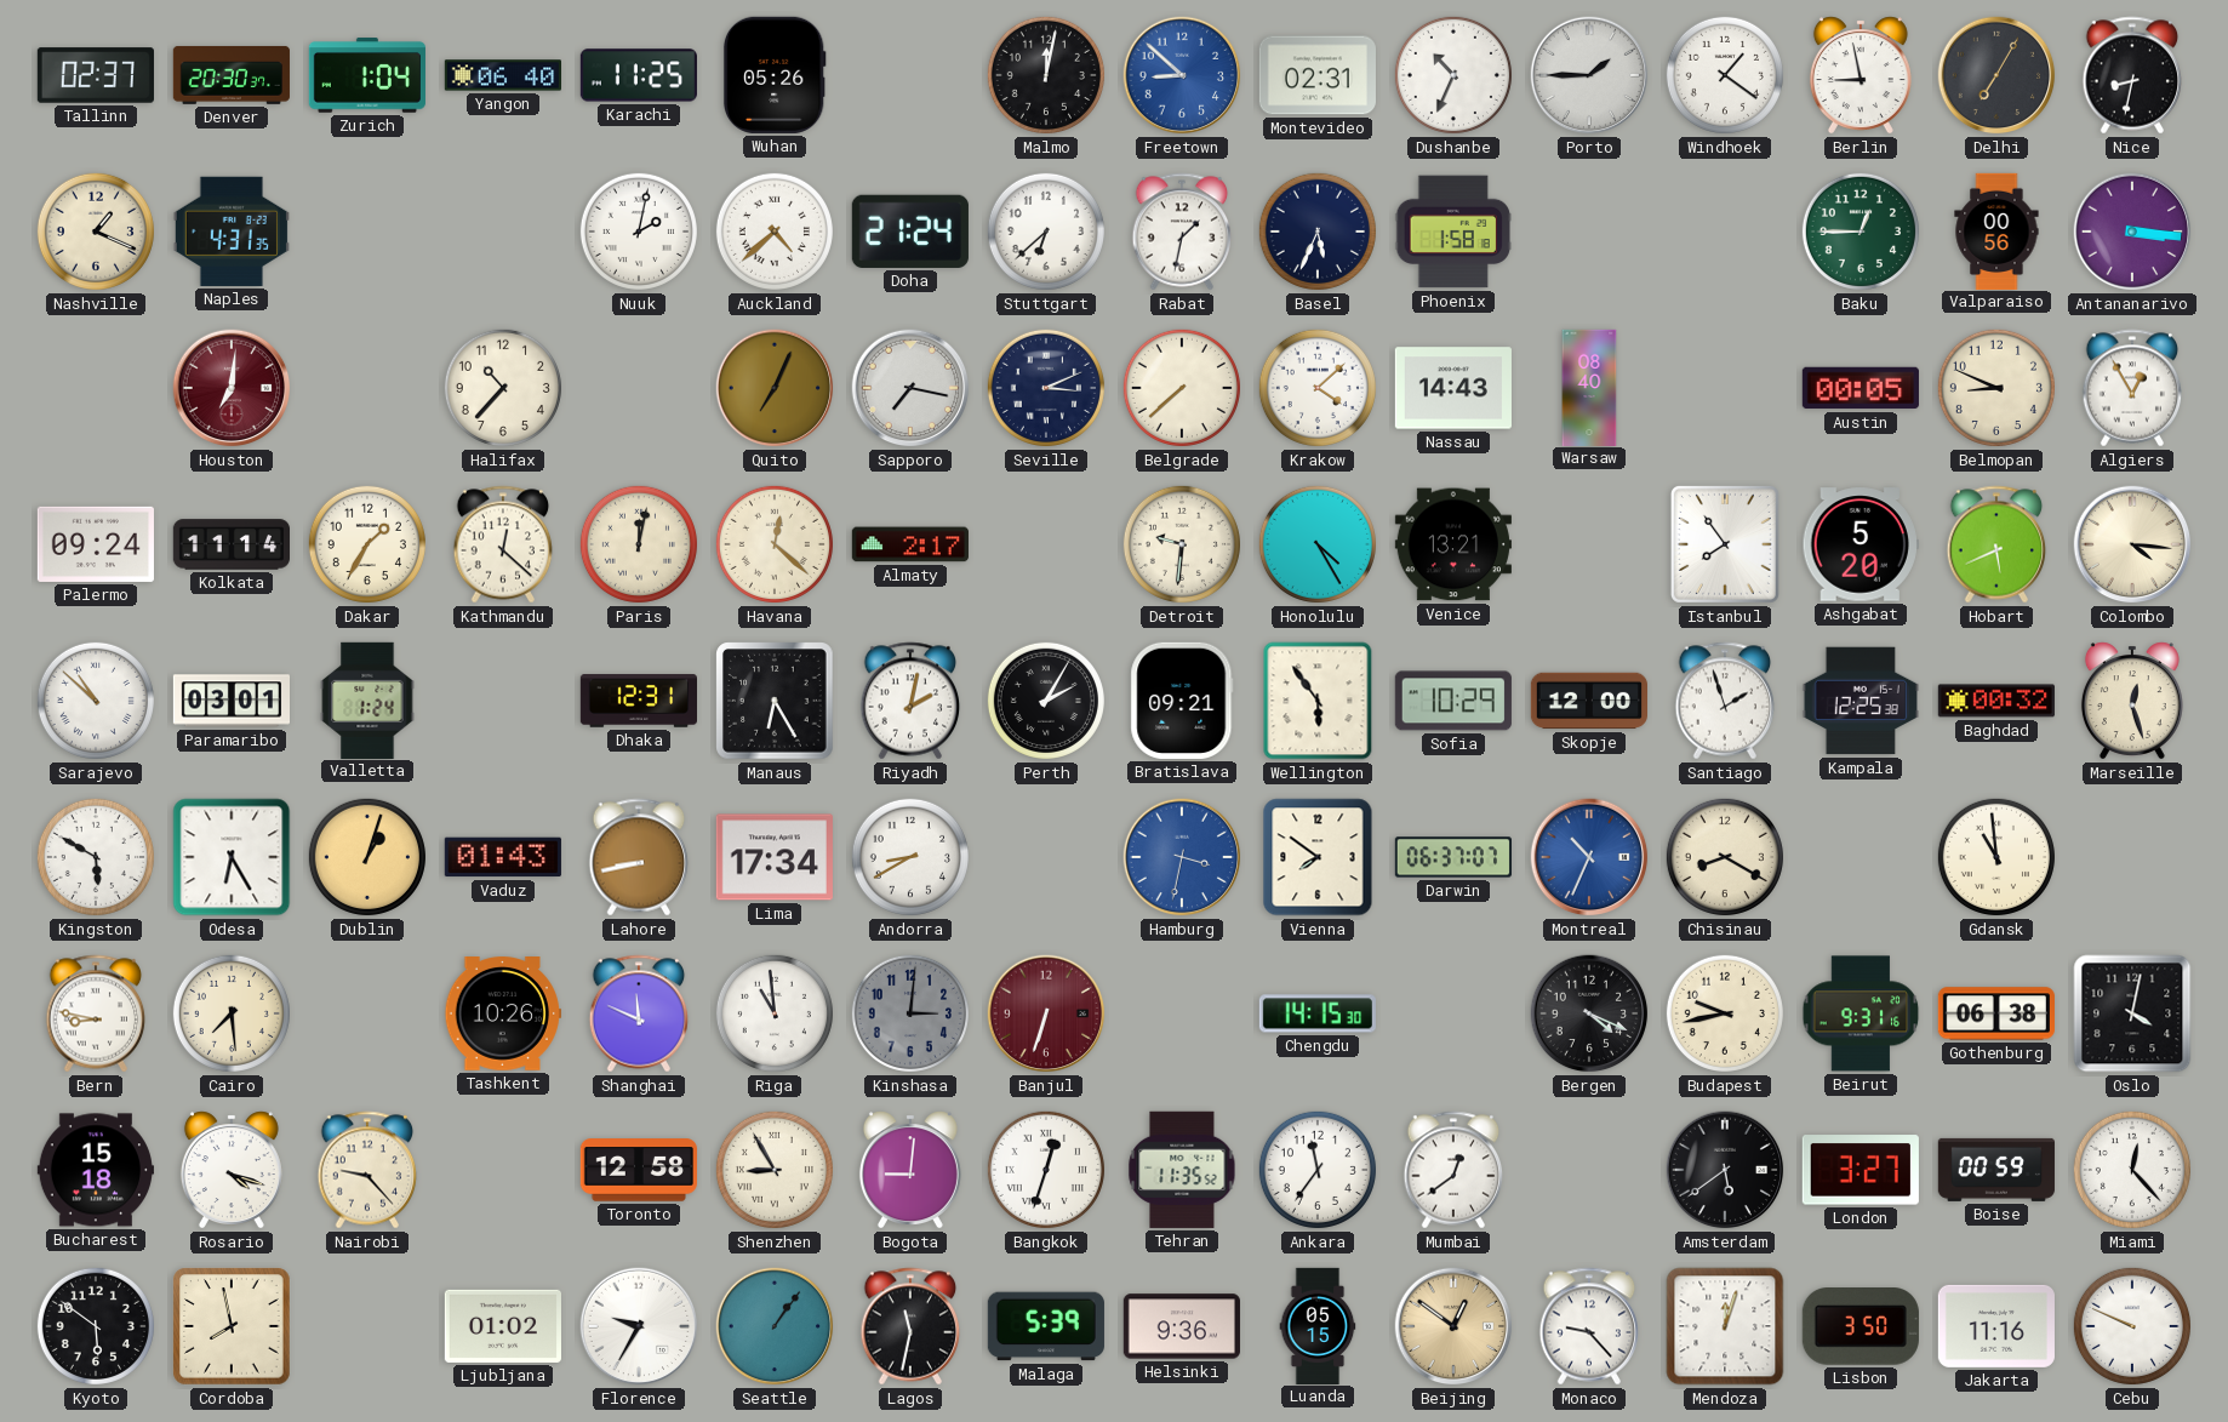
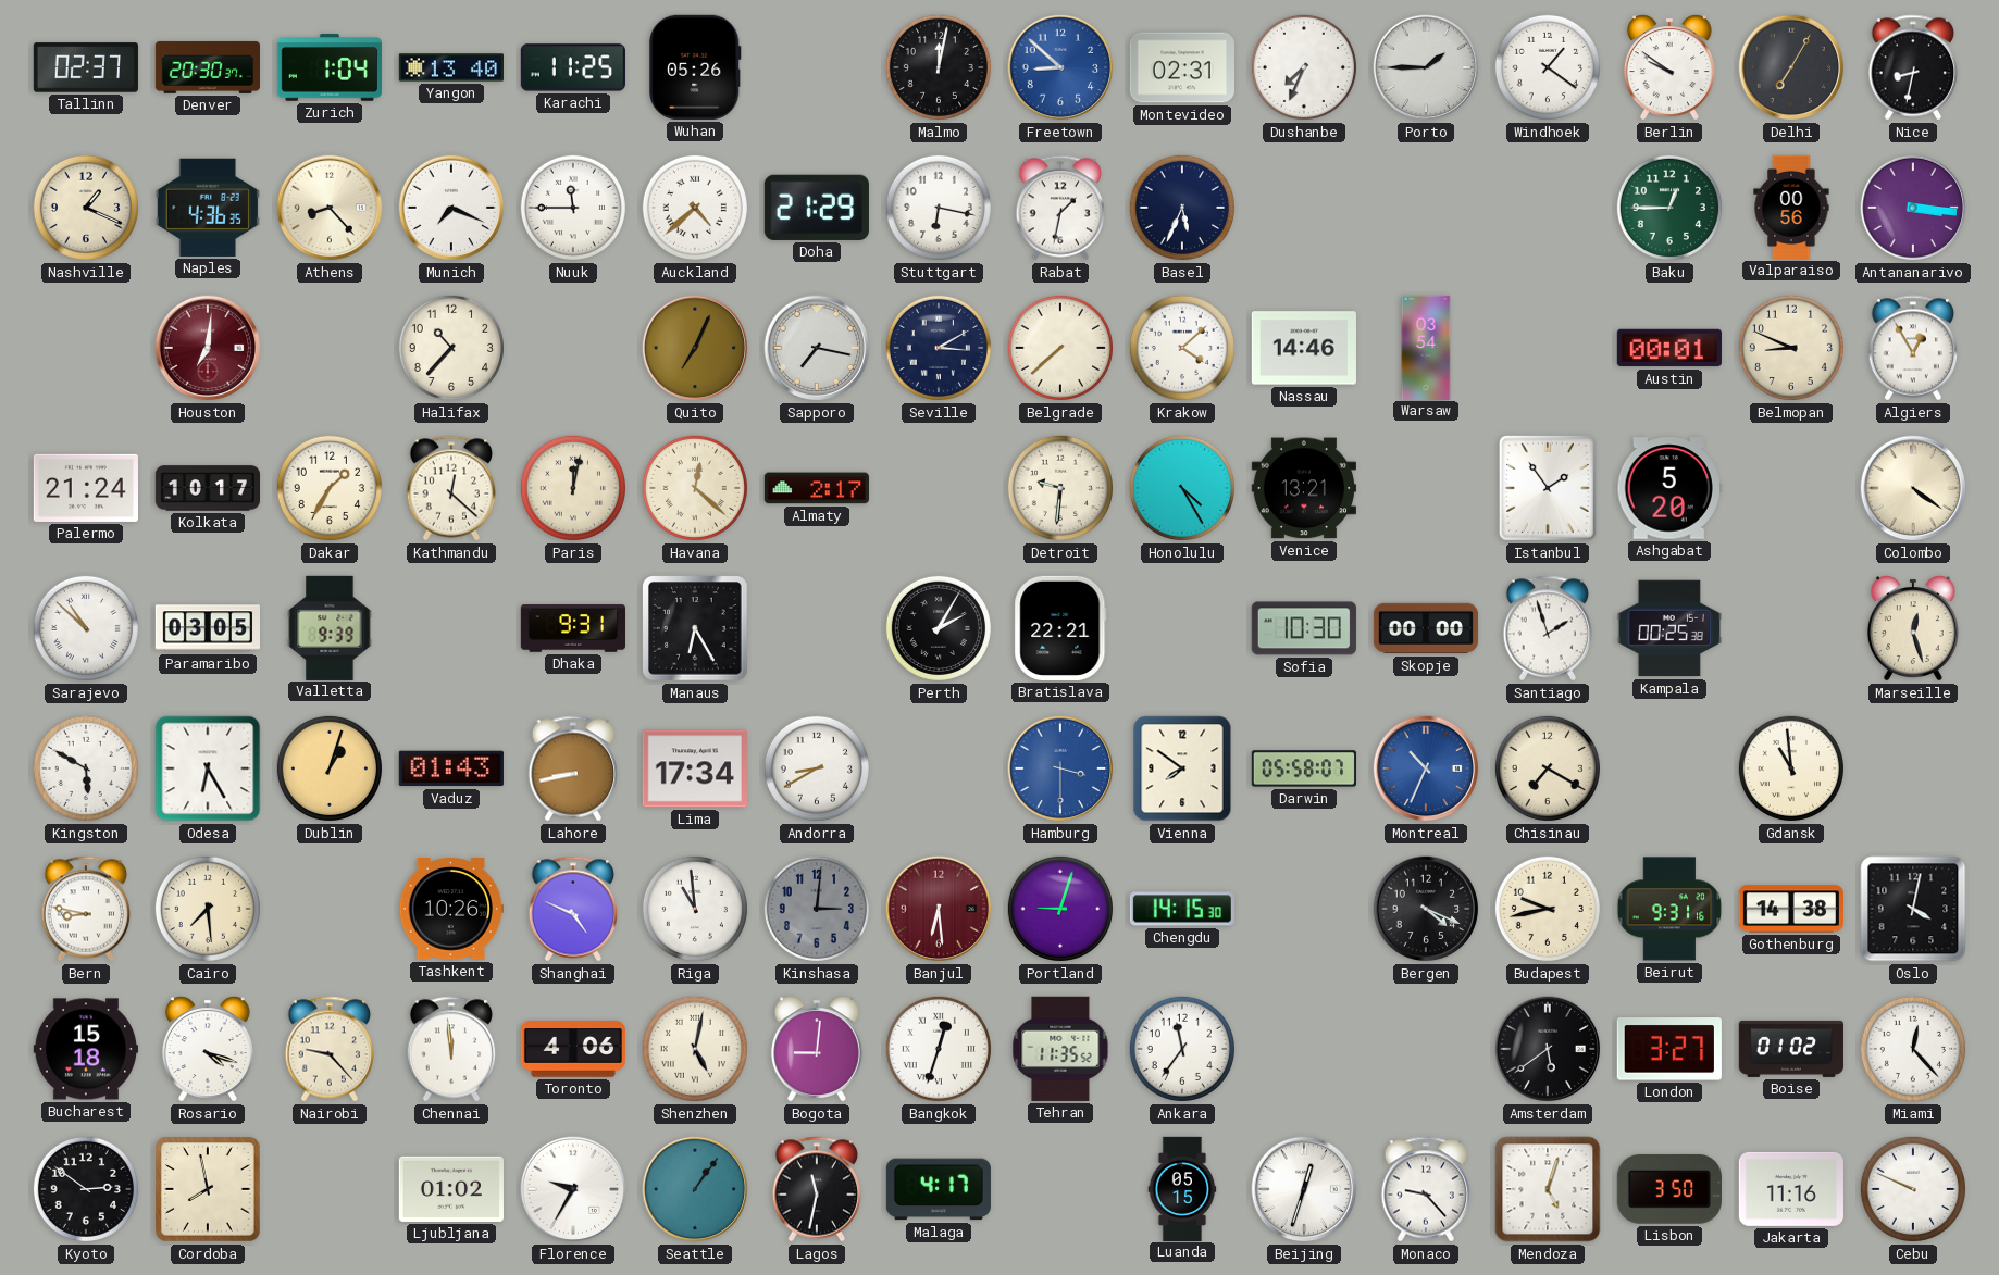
Yangon: 06:40 -> 13:40
Dushanbe: 10:34 -> 7:34
Berlin: 8:58 -> 9:51
Naples: 4:31 -> 4:36
Athens: none -> 8:23
Munich: none -> 7:19
Nuuk: 2:02 -> 11:45
Doha: 21:24 -> 21:29
Stuttgart: 6:38 -> 6:17
Phoenix: 1:58 -> none
Seville: 3:11 -> 3:10
Nassau: 14:43 -> 14:46
Warsaw: 08:40 -> 03:54
Austin: 00:05 -> 00:01
Palermo: 09:24 -> 21:24
Kolkata: 11:14 -> 10:17
Istanbul: 7:54 -> 1:54
Hobart: 5:41 -> none
Colombo: 4:16 -> 4:21
Paramaribo: 03:01 -> 03:05
Valletta: 1:24 -> 9:39
Dhaka: 12:31 -> 9:31
Riyadh: 2:02 -> none
Bratislava: 09:21 -> 22:21
Wellington: 5:54 -> none
Sofia: 10:29 -> 10:30
Skopje: 12:00 -> 00:00
Kampala: 12:25 -> 00:25
Baghdad: 00:32 -> none
Hamburg: 3:32 -> 3:30
Darwin: 06:37 -> 05:58
Chisinau: 8:20 -> 7:20
Shanghai: 11:49 -> 4:49
Banjul: 6:33 -> 6:29
Portland: none -> 9:03
Gothenburg: 06:38 -> 14:38
Chennai: none -> 11:59
Toronto: 12:58 -> 4:06
Shenzhen: 8:55 -> 5:02
Mumbai: 12:39 -> none
Boise: 00:59 -> 01:02
Kyoto: 5:51 -> 2:51
Malaga: 5:39 -> 4:17
Helsinki: 9:36 -> none
Beijing: 12:51 -> 12:33
Beijing dial: champagne -> white
Mendoza: 12:03 -> 5:03
